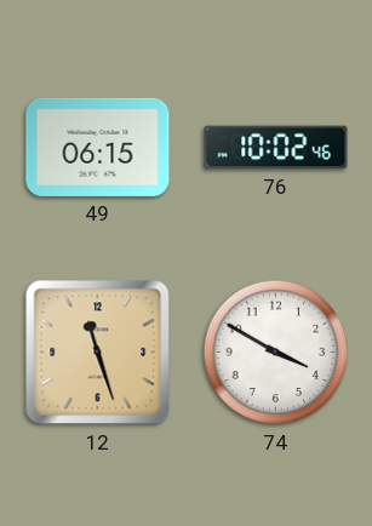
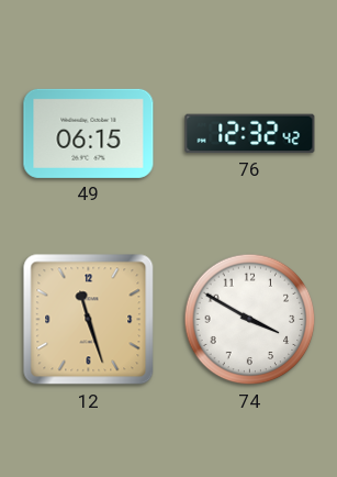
76: 10:02 -> 12:32
